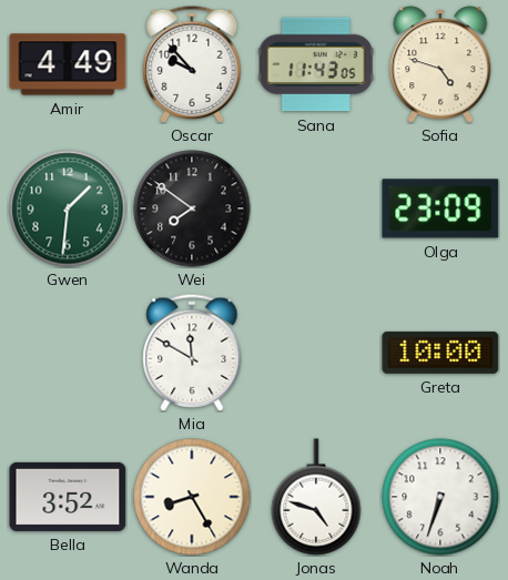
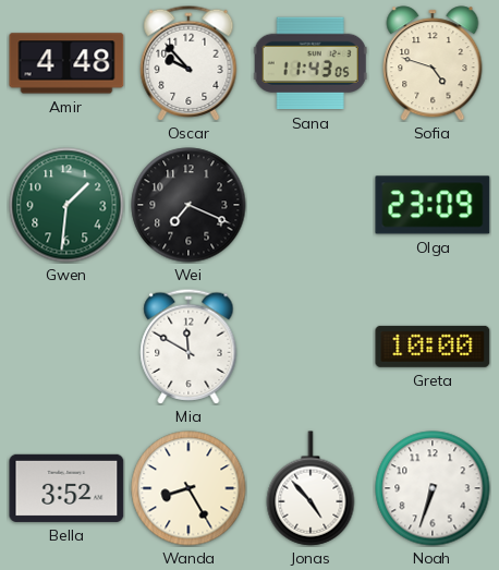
Amir: 4:49 -> 4:48
Wei: 7:51 -> 7:19
Jonas: 4:48 -> 4:53
